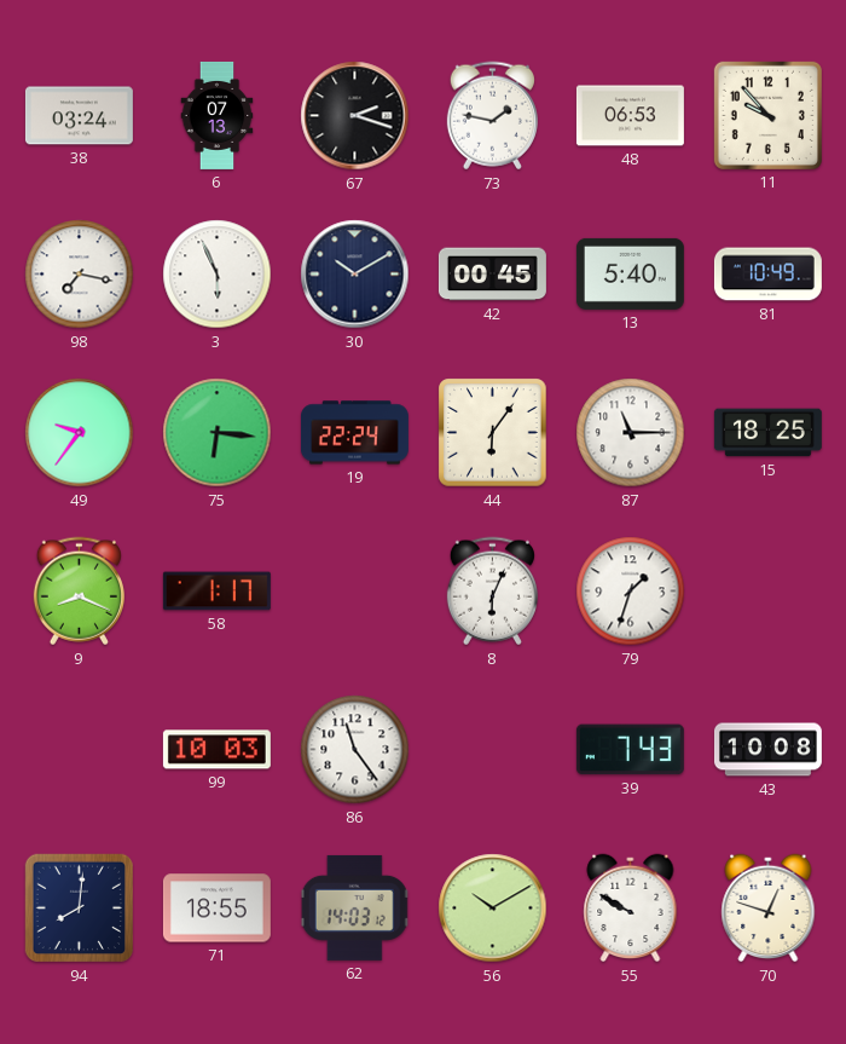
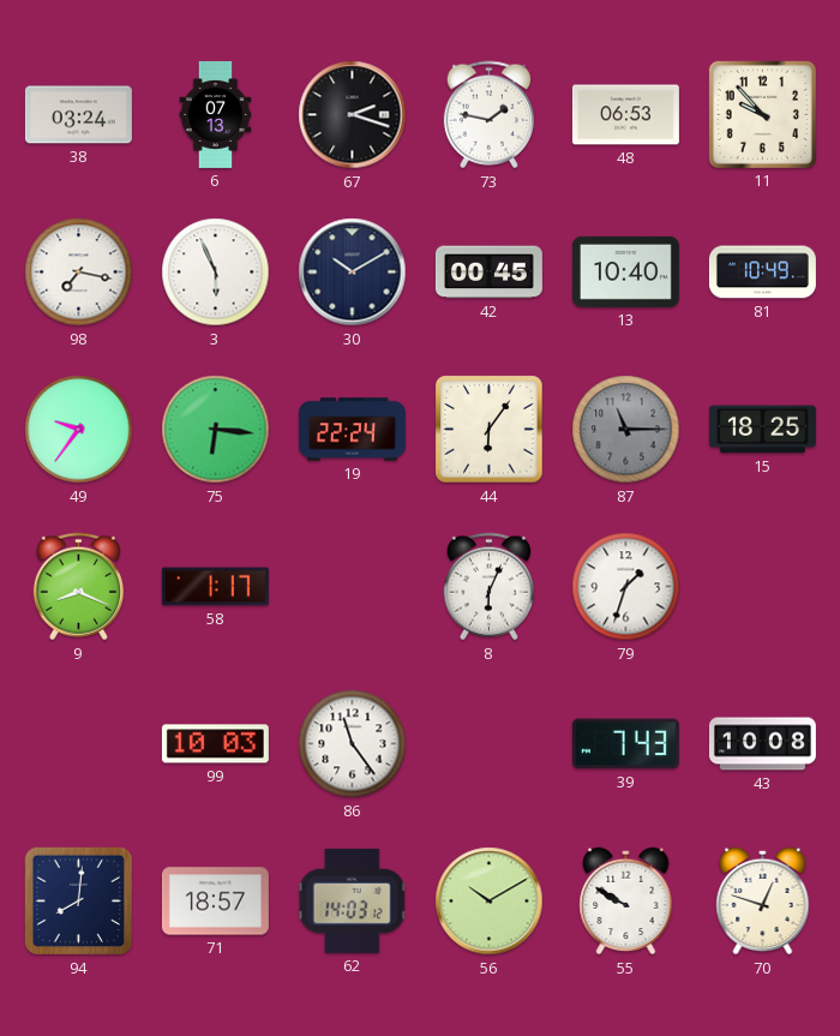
13: 5:40 -> 10:40
87 dial: white -> grey
71: 18:55 -> 18:57
